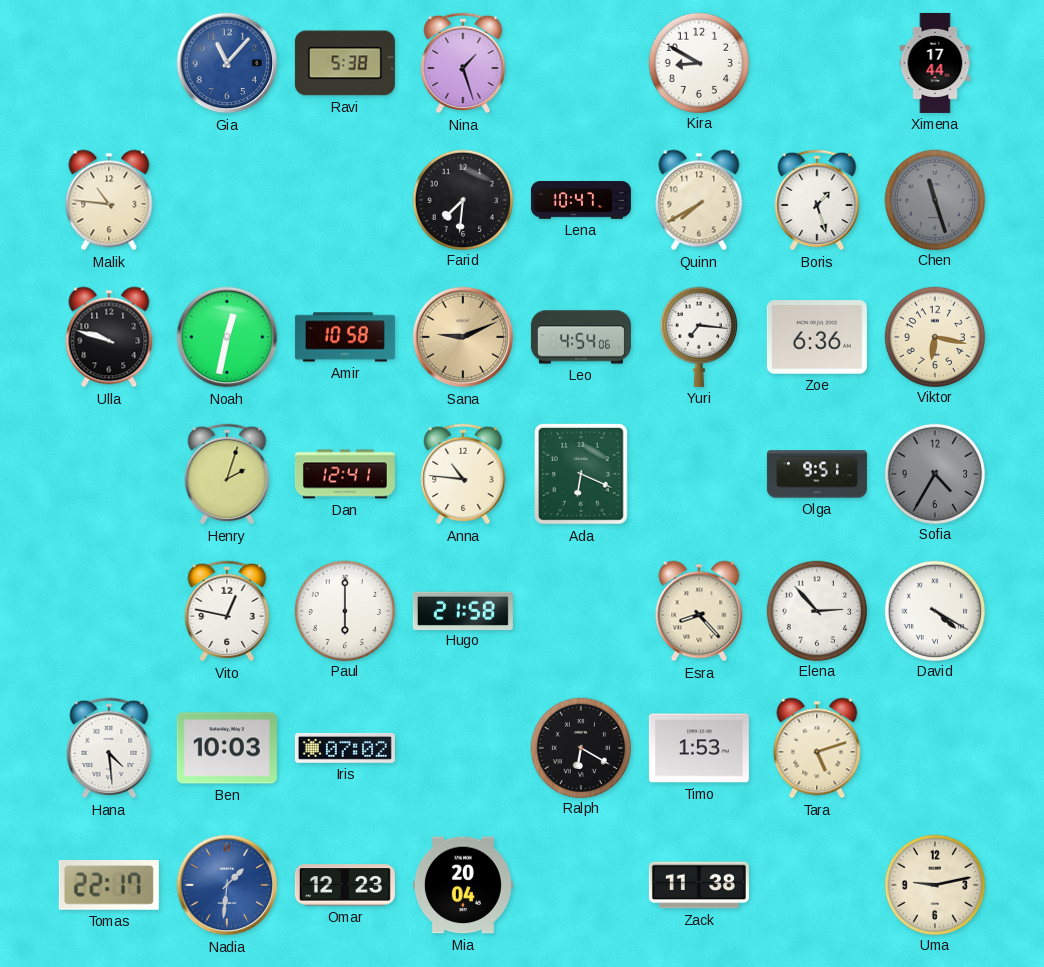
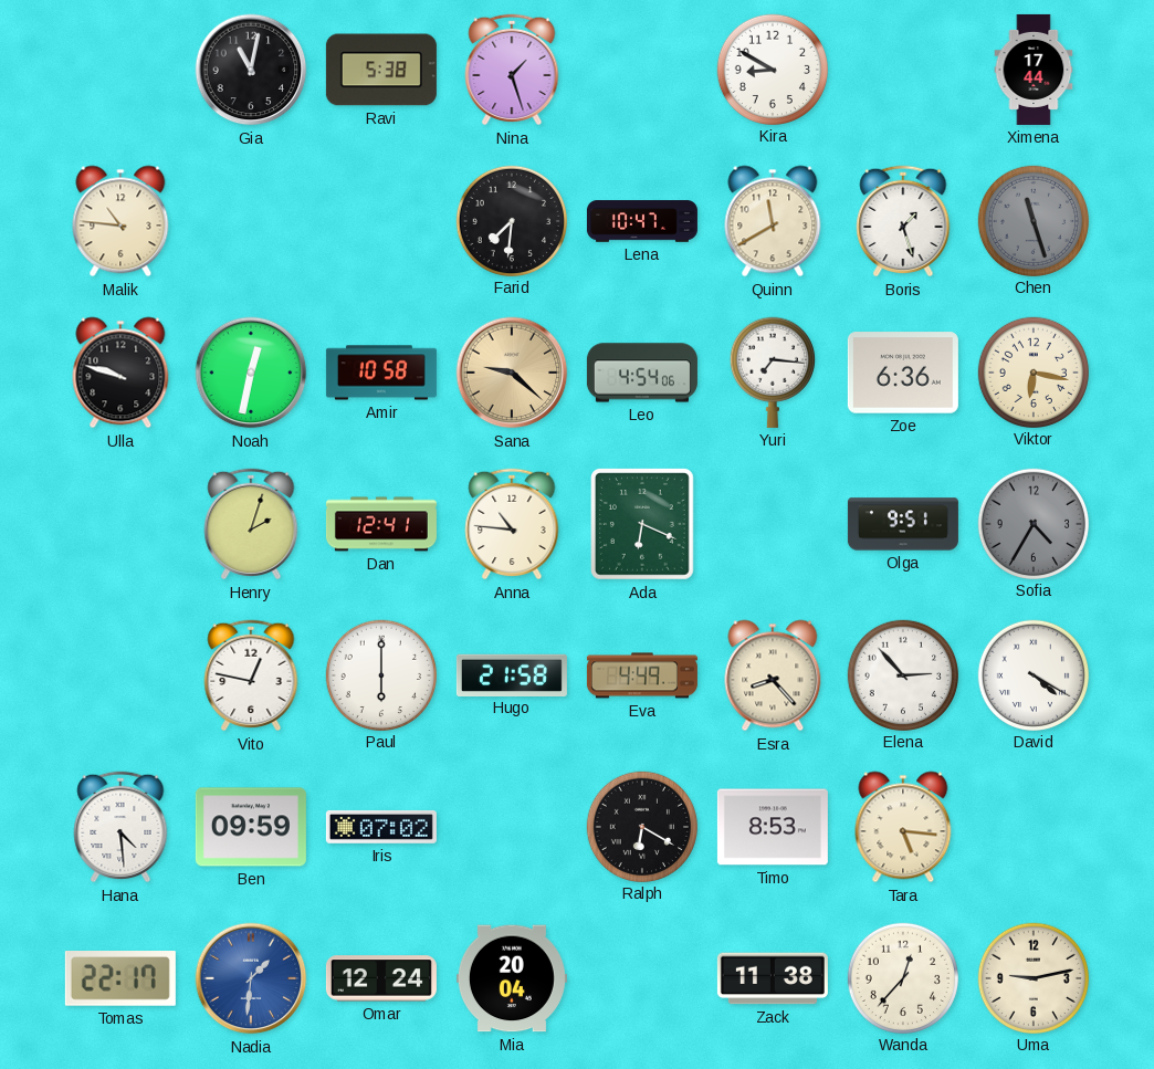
Gia: 11:07 -> 11:02
Gia dial: blue -> black
Quinn: 7:40 -> 11:40
Sana: 9:11 -> 9:22
Eva: none -> 4:49
Ben: 10:03 -> 09:59
Timo: 1:53 -> 8:53
Tara: 5:12 -> 5:16
Omar: 12:23 -> 12:24
Wanda: none -> 12:37
